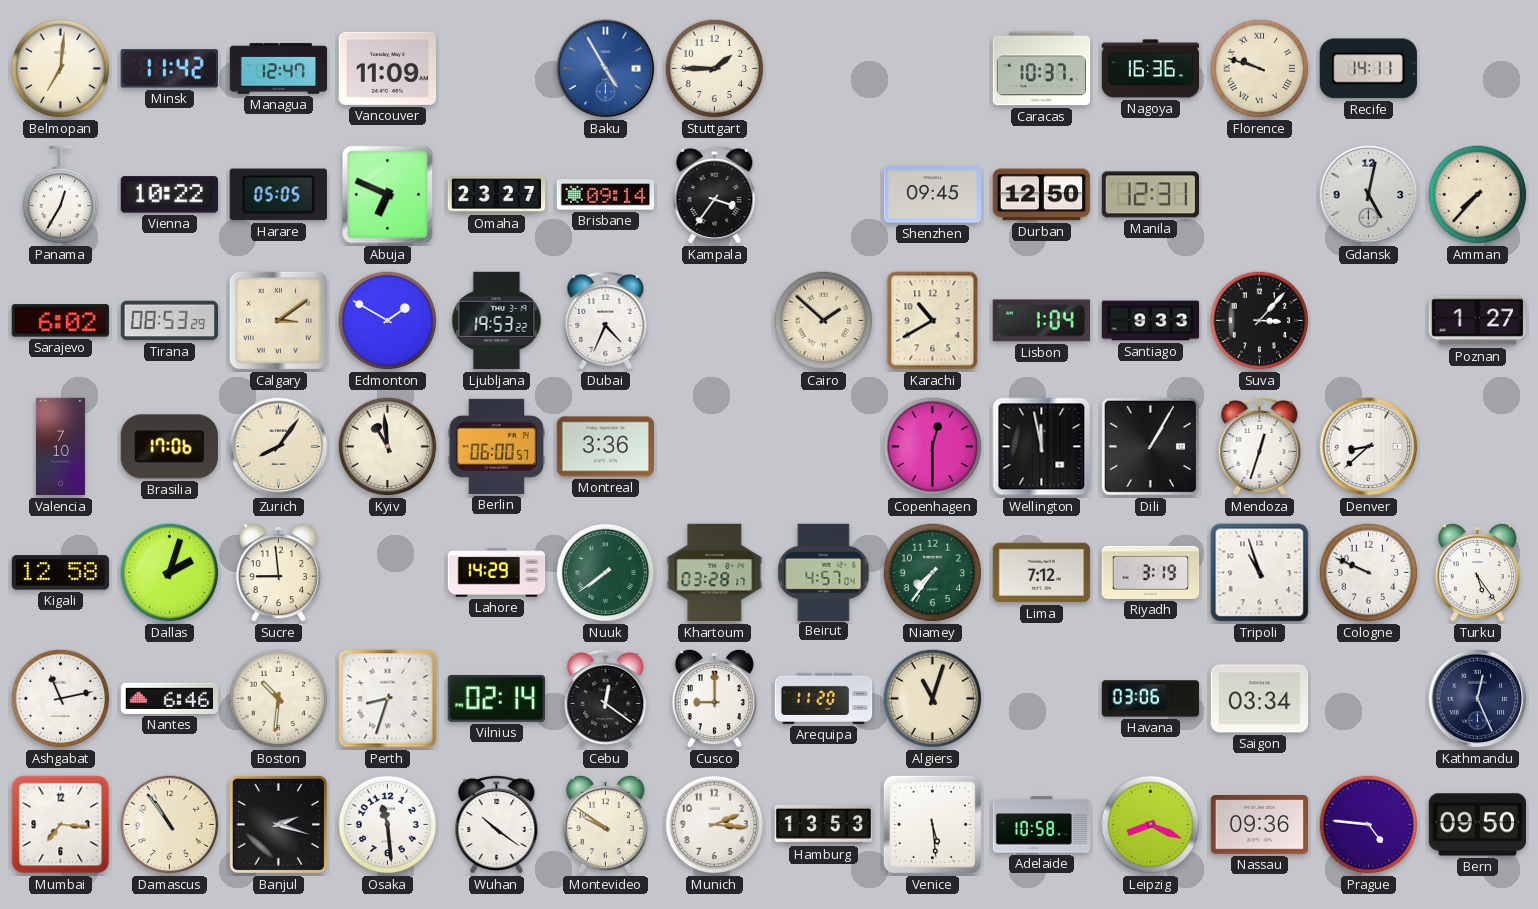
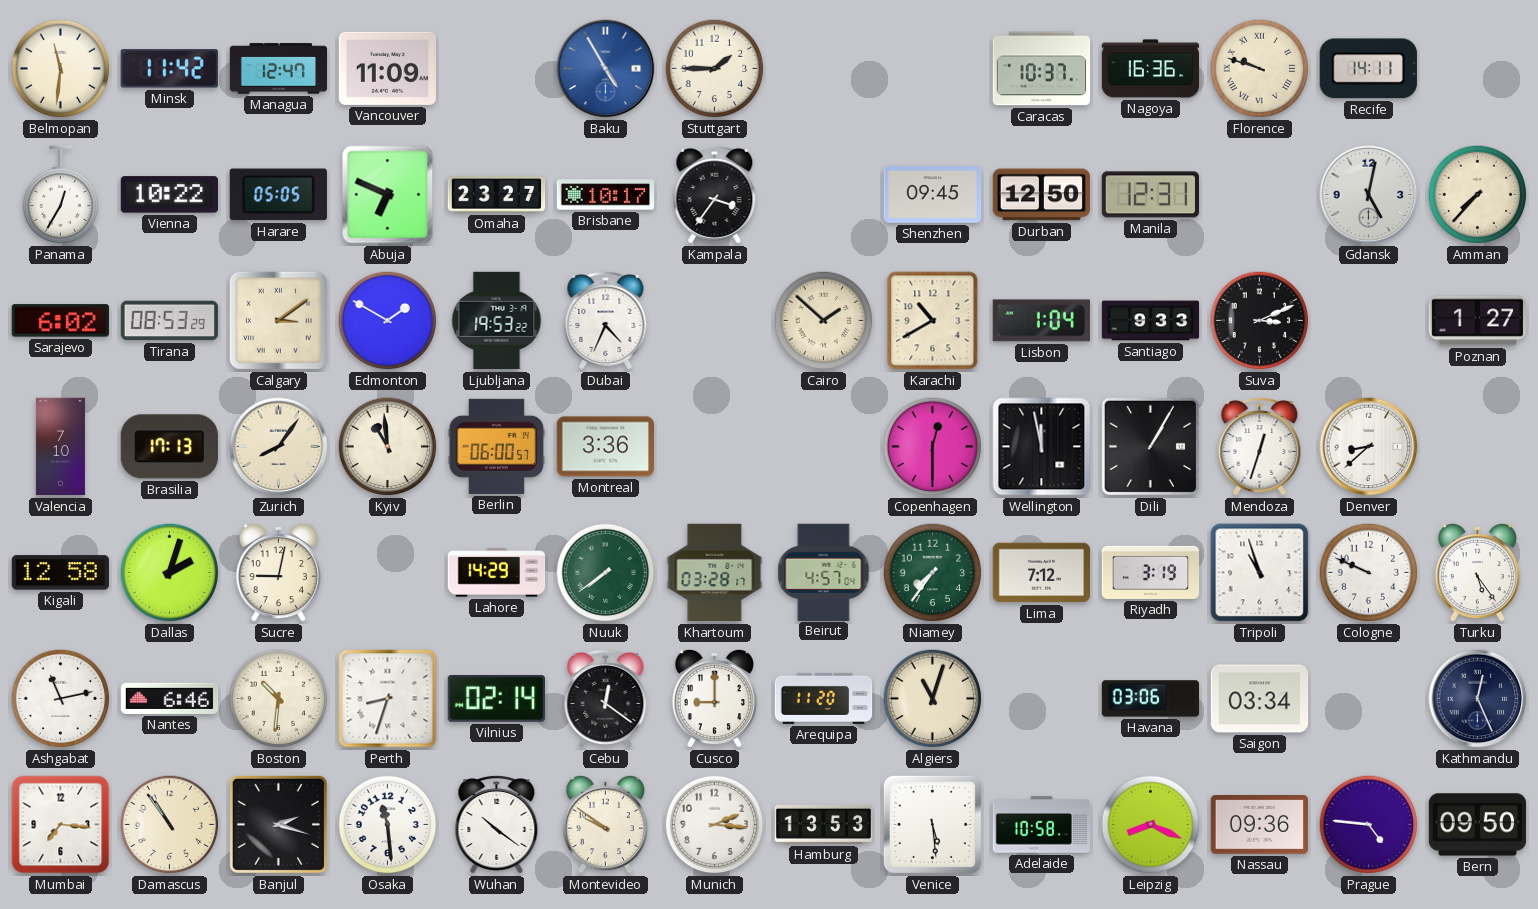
Belmopan: 7:01 -> 11:31
Brisbane: 09:14 -> 10:17
Suva: 3:07 -> 3:11
Brasilia: 17:06 -> 17:13
Sucre: 8:59 -> 9:02
